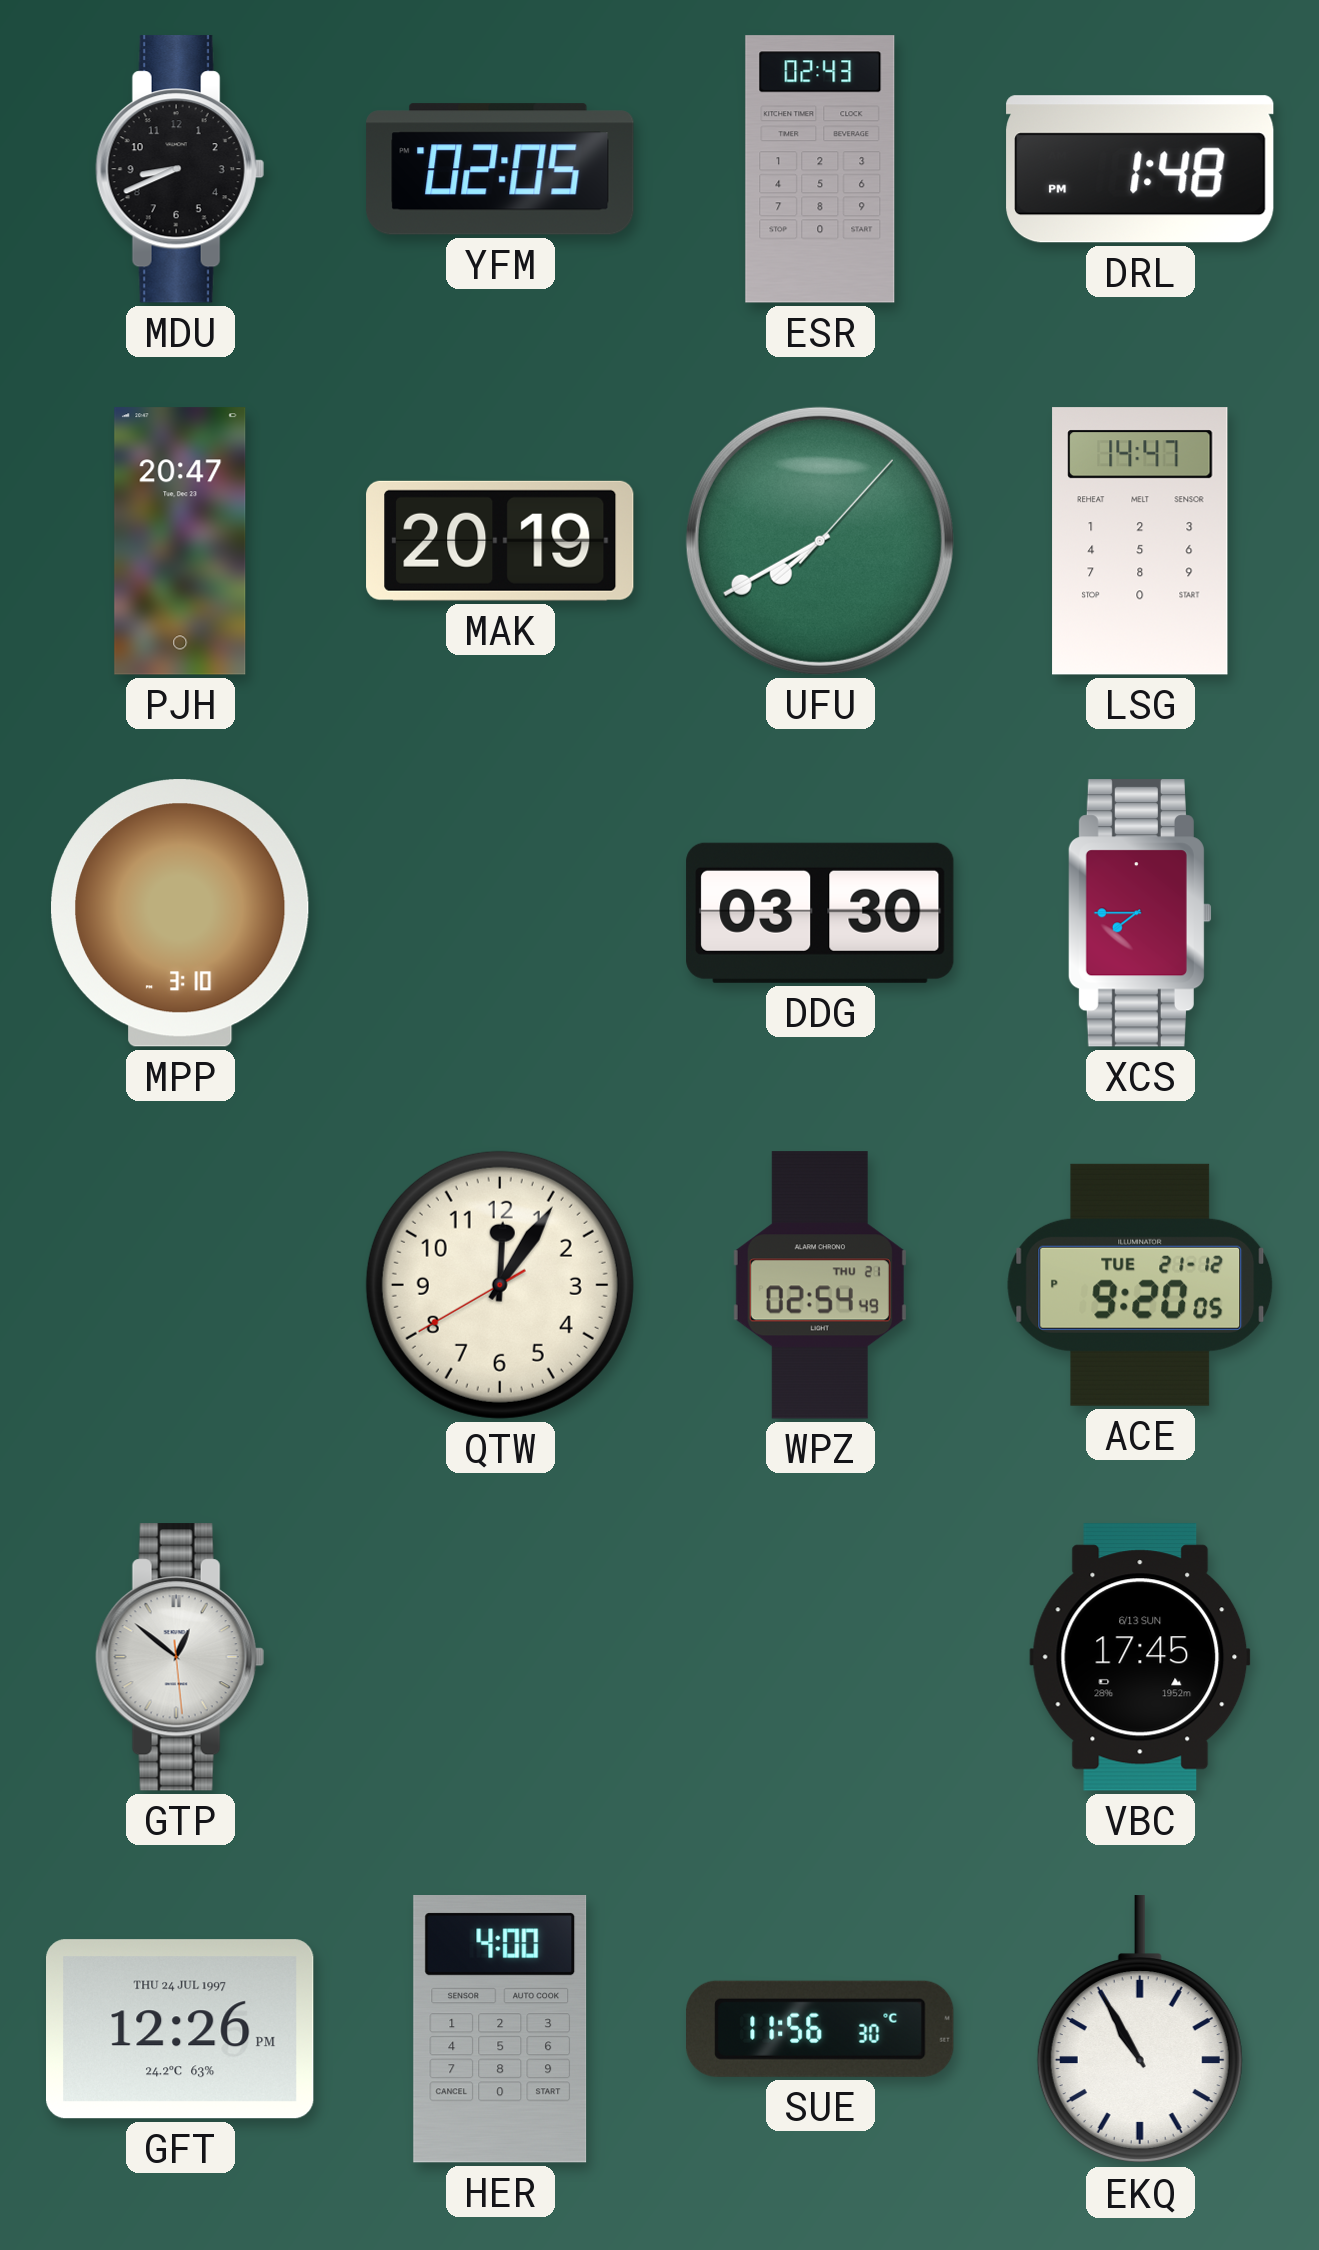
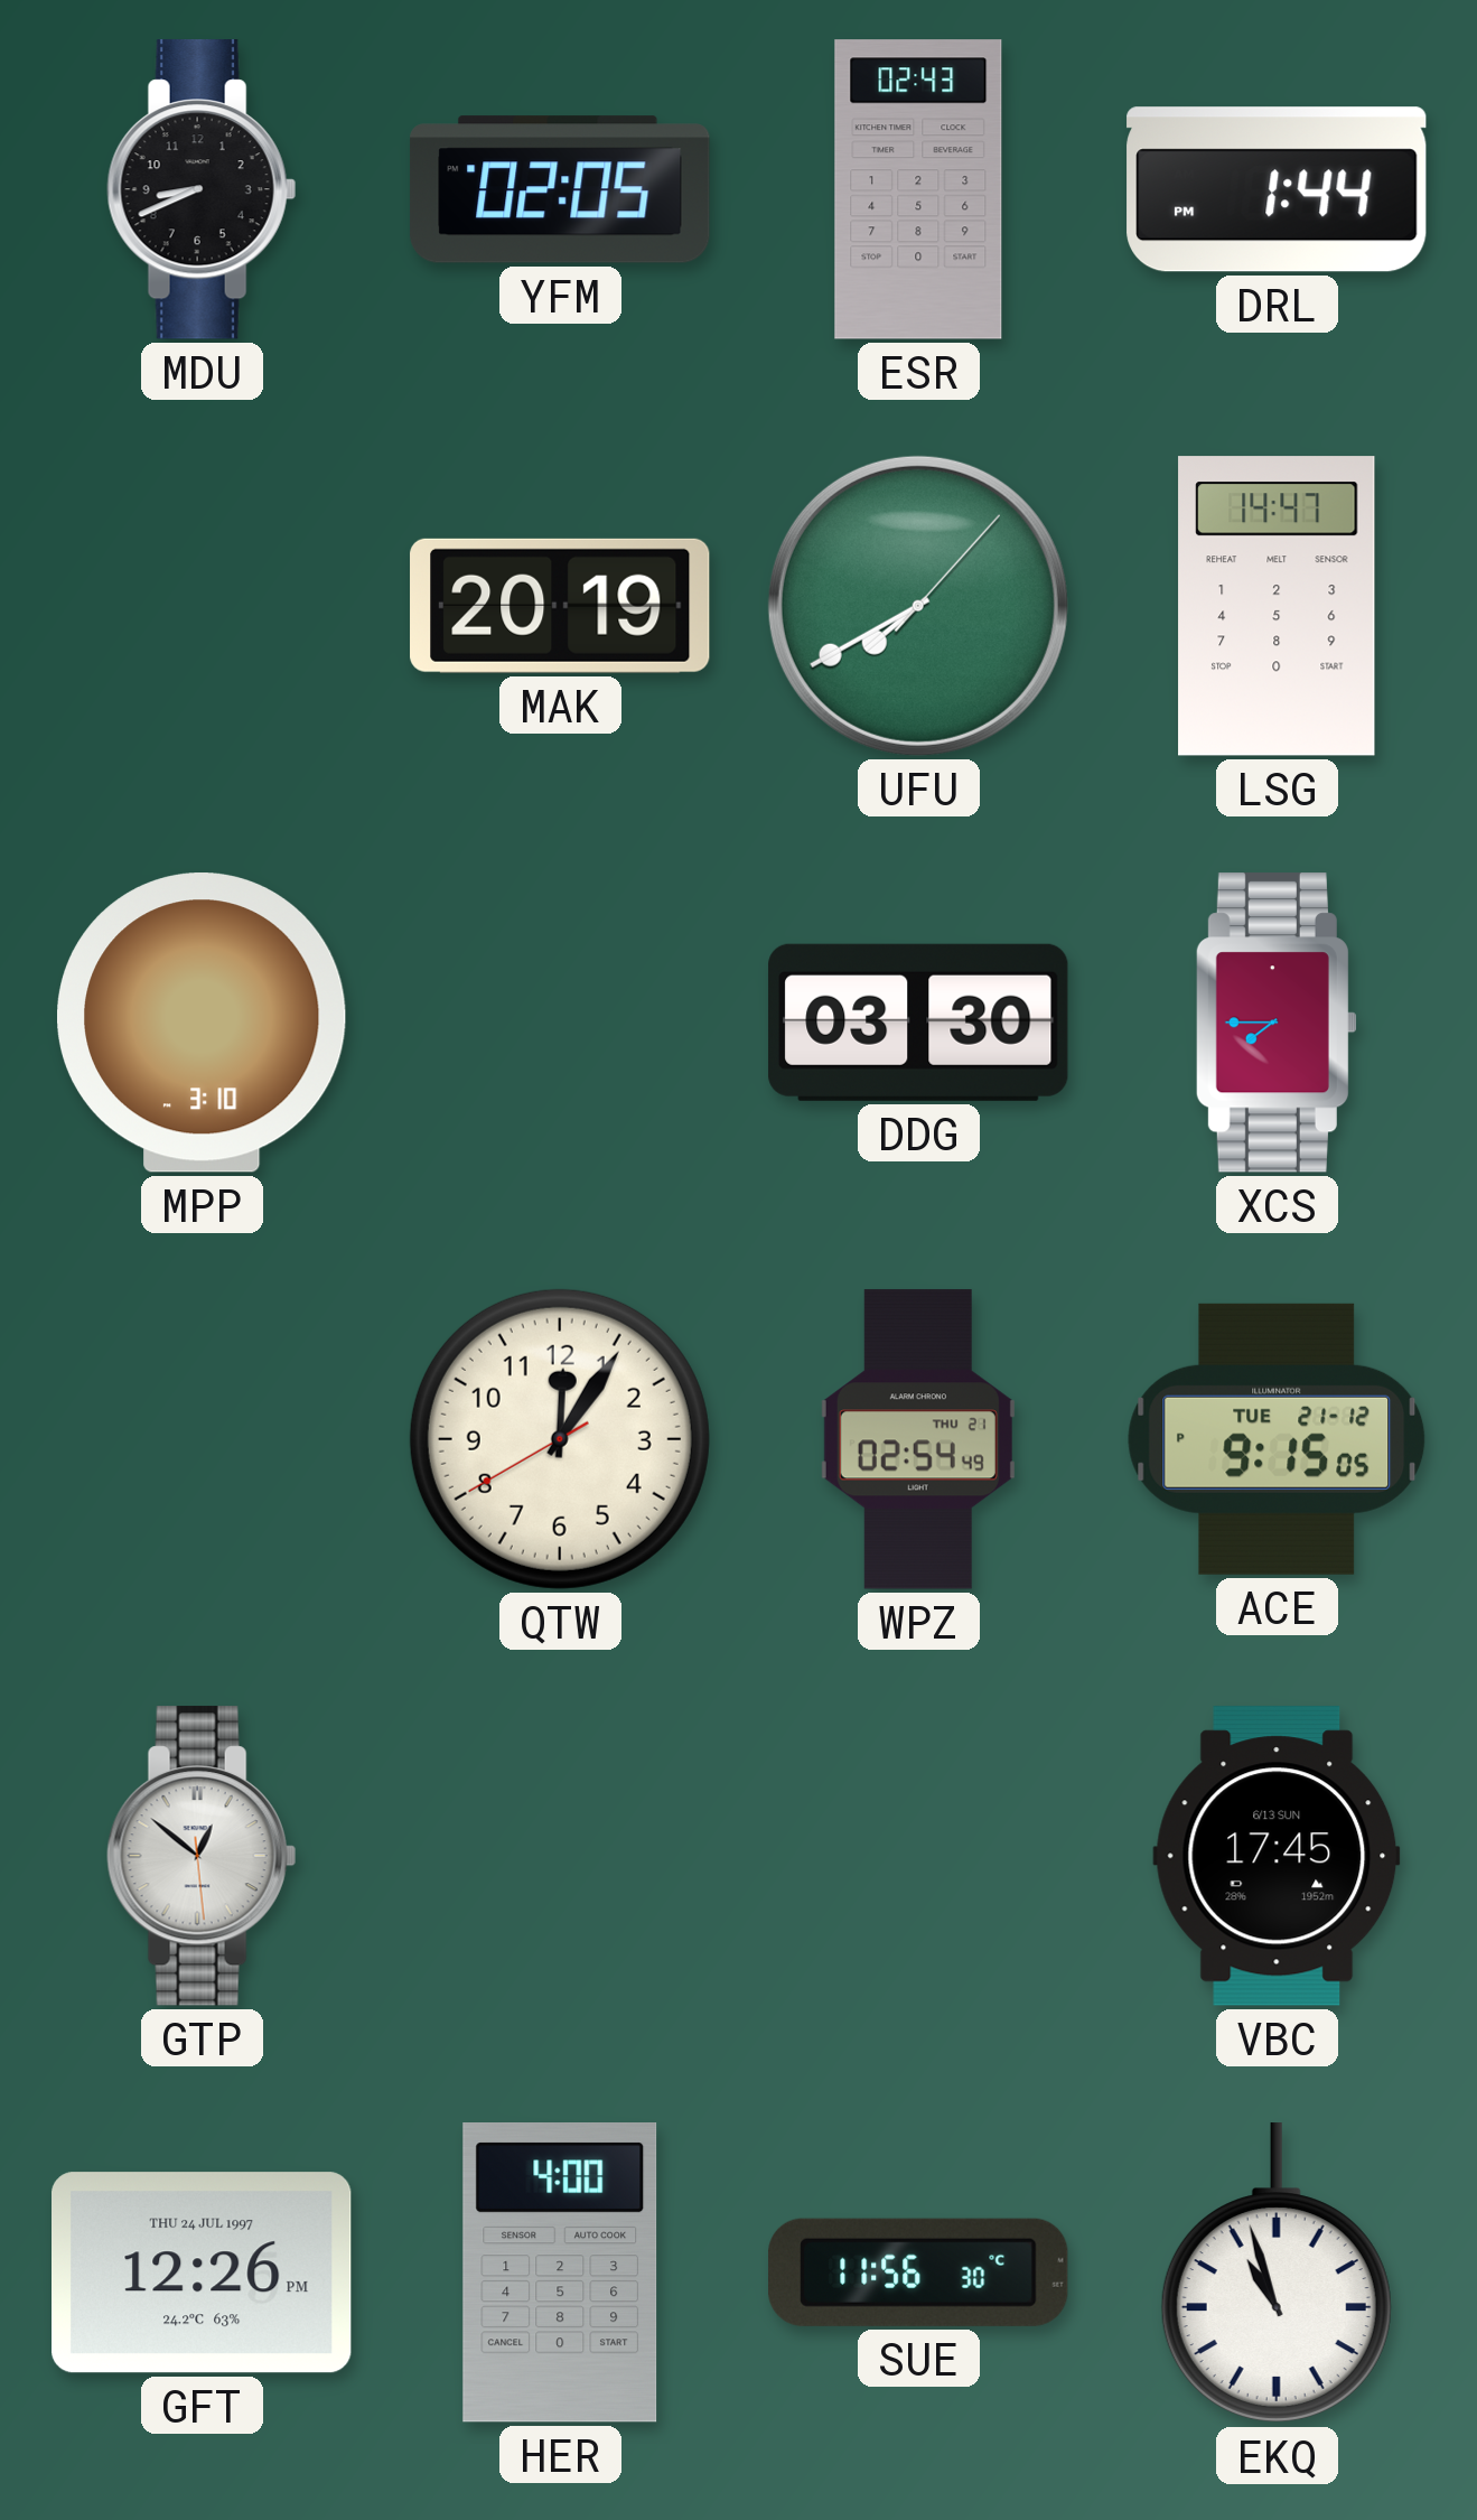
DRL: 1:48 -> 1:44
PJH: 20:47 -> none
ACE: 9:20 -> 9:15
EKQ: 10:55 -> 10:57
